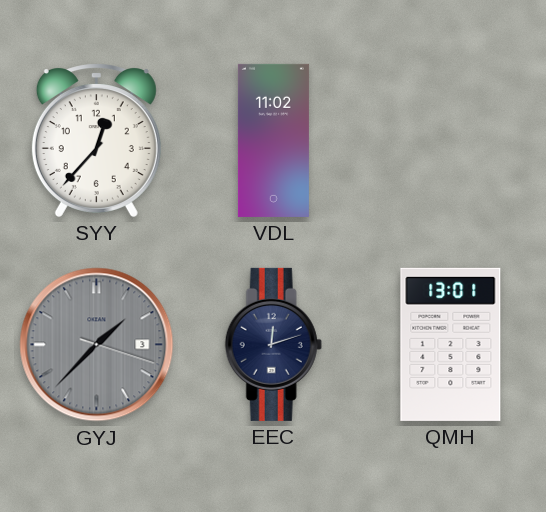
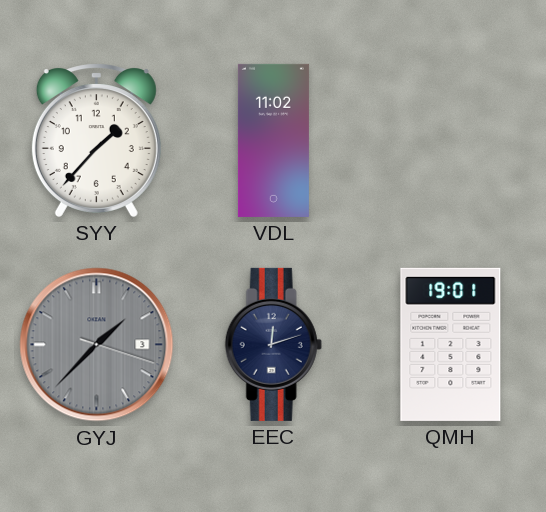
SYY: 12:37 -> 1:37
QMH: 13:01 -> 19:01
